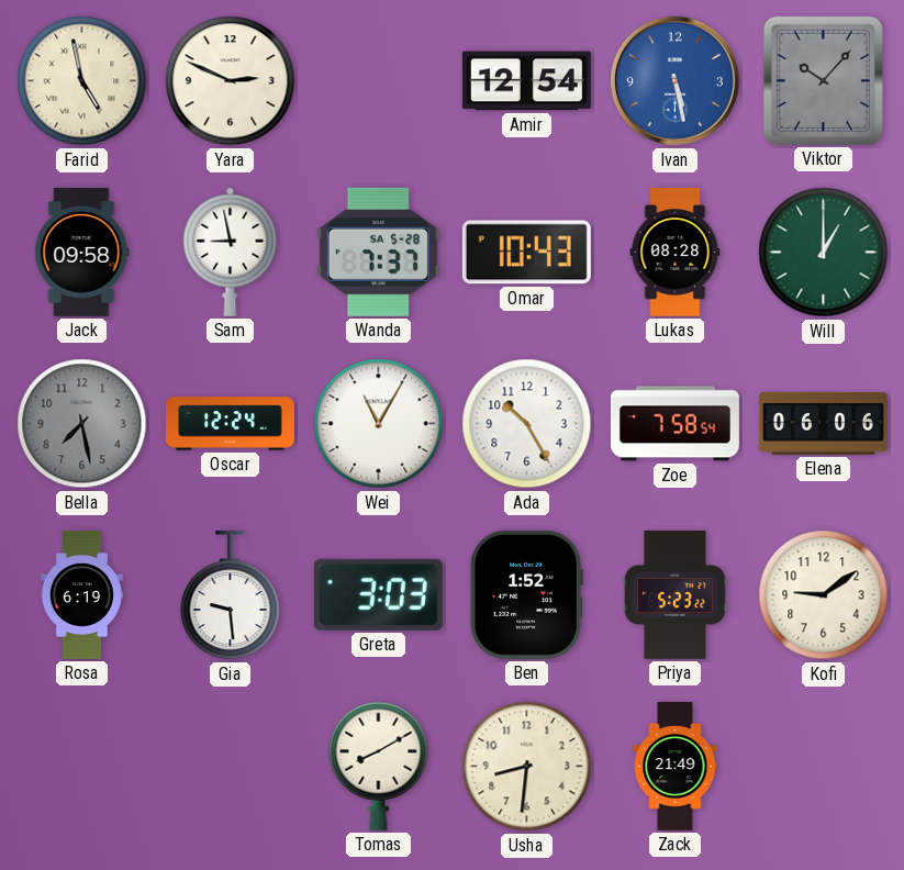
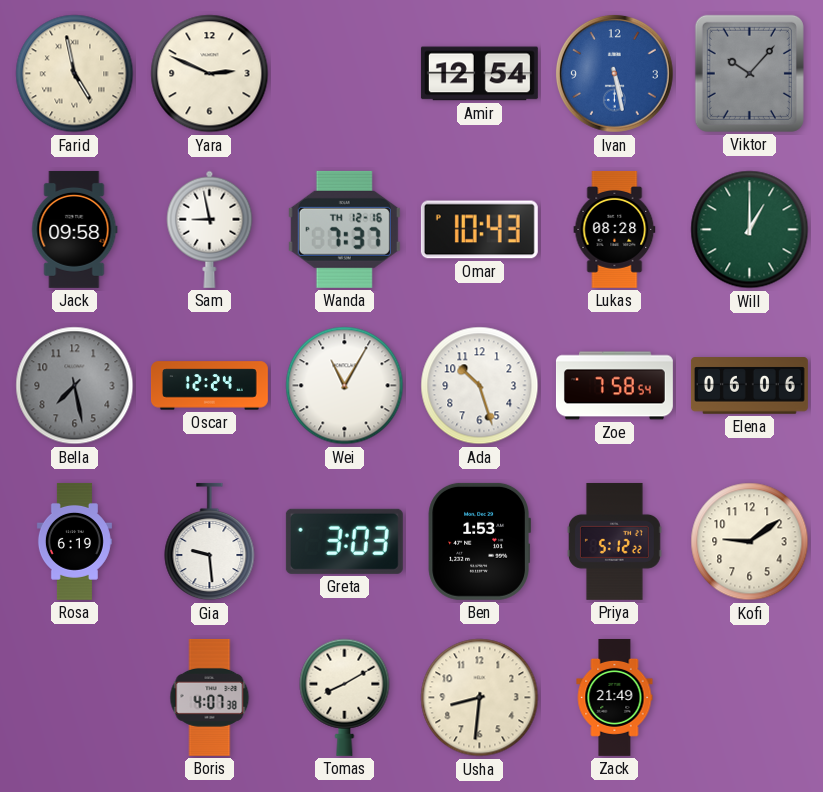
Wanda date: SA 5-28 -> TH 12-16
Ada: 10:25 -> 10:27
Ben: 1:52 -> 1:53
Priya: 5:23 -> 5:12
Boris: none -> 4:07
